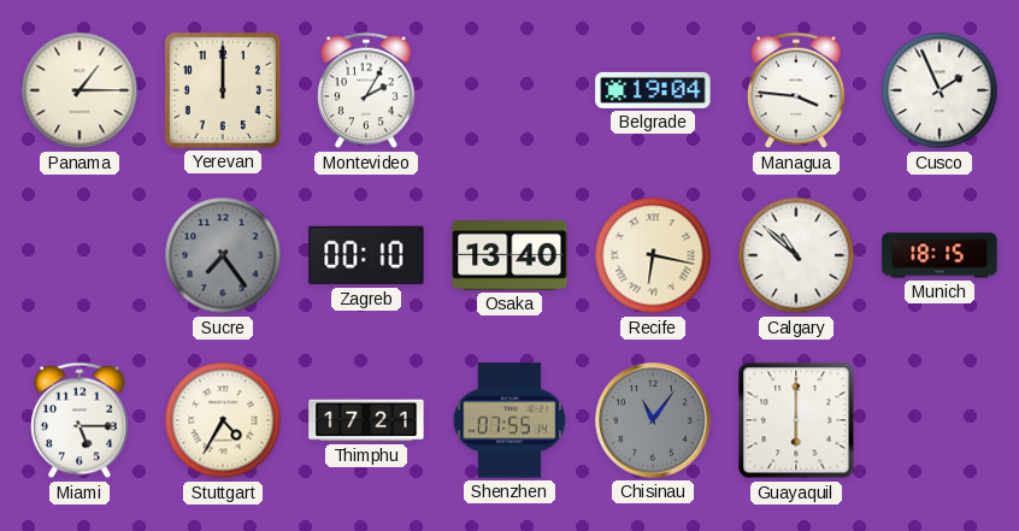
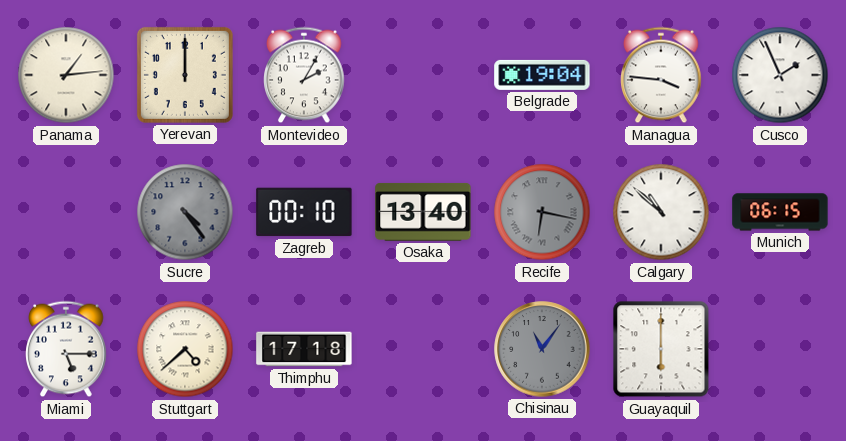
Panama: 1:15 -> 1:14
Sucre: 7:24 -> 4:24
Recife dial: cream -> grey
Munich: 18:15 -> 06:15
Stuttgart: 4:35 -> 4:38
Thimphu: 17:21 -> 17:18
Shenzhen: 07:55 -> none
